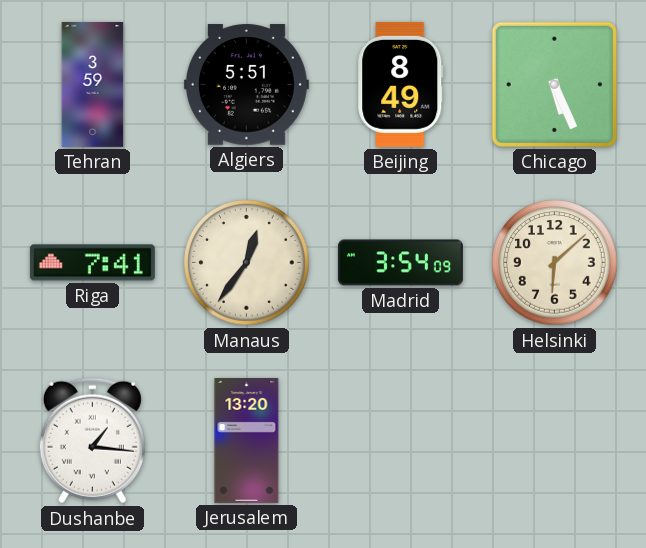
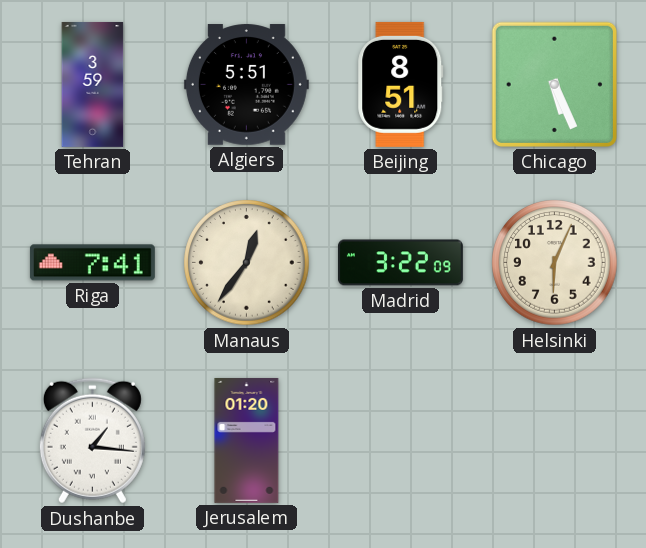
Beijing: 8:49 -> 8:51
Madrid: 3:54 -> 3:22
Helsinki: 6:08 -> 6:04
Jerusalem: 13:20 -> 01:20
